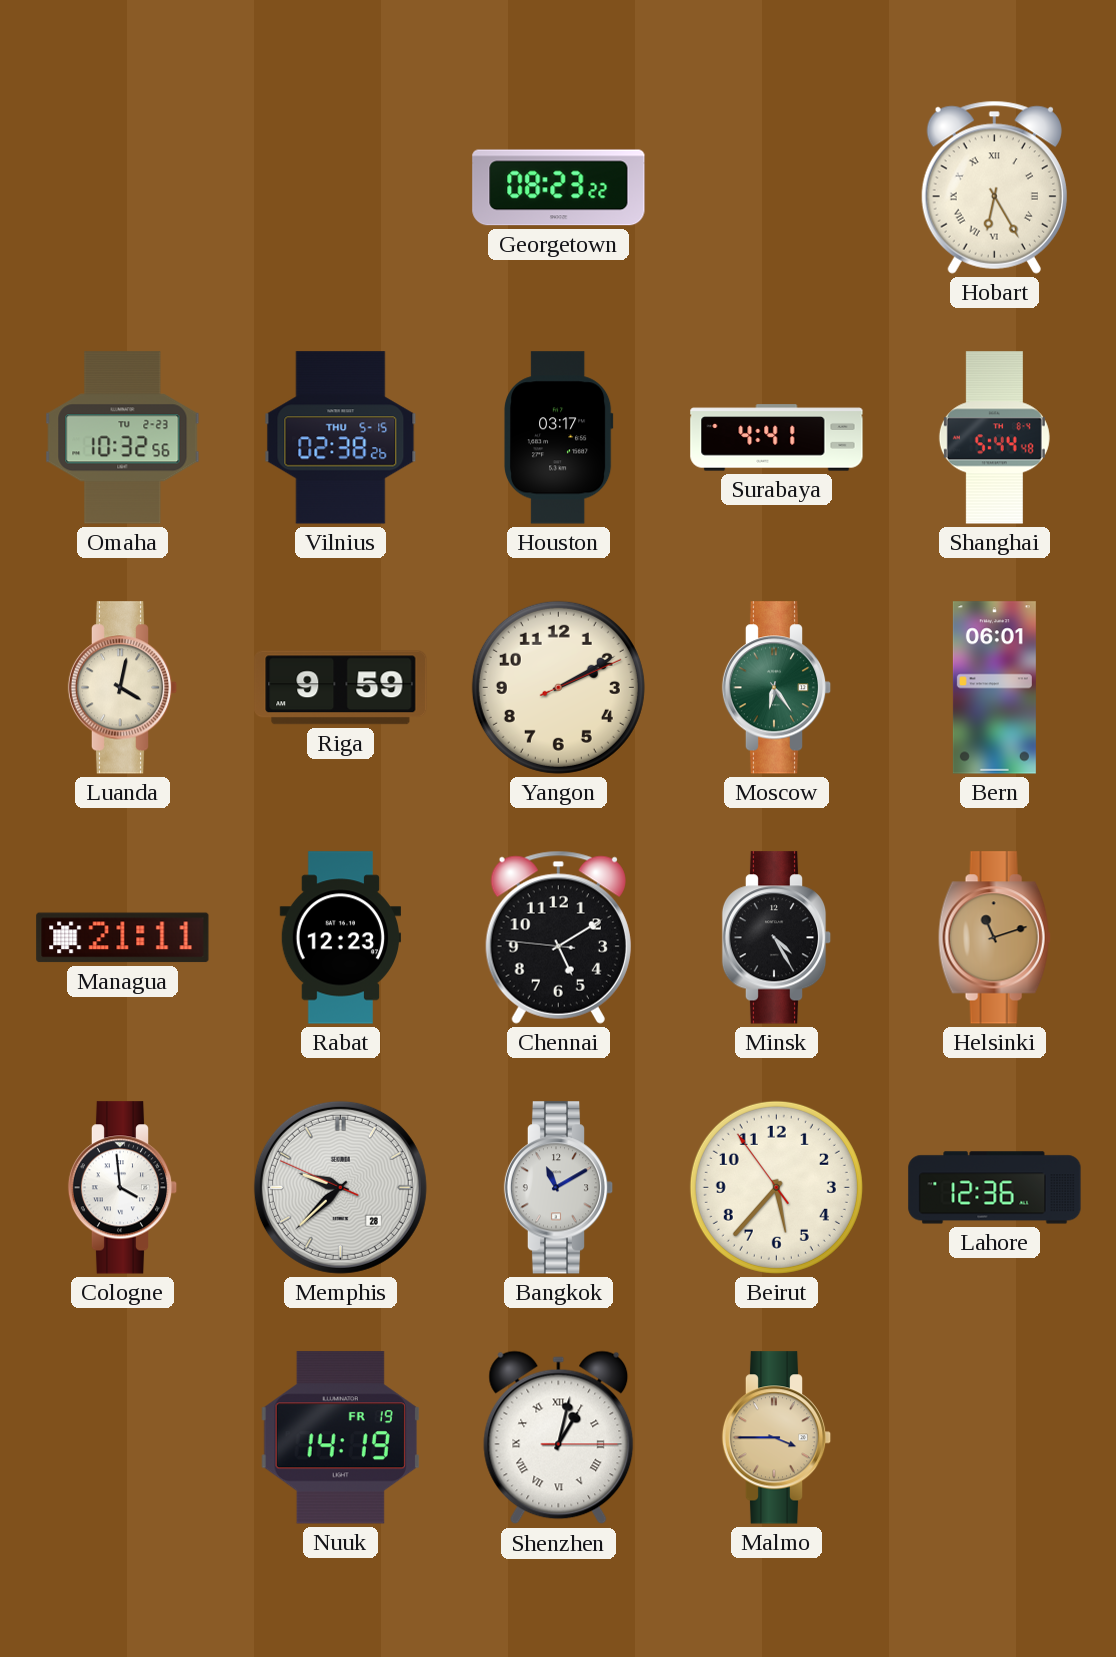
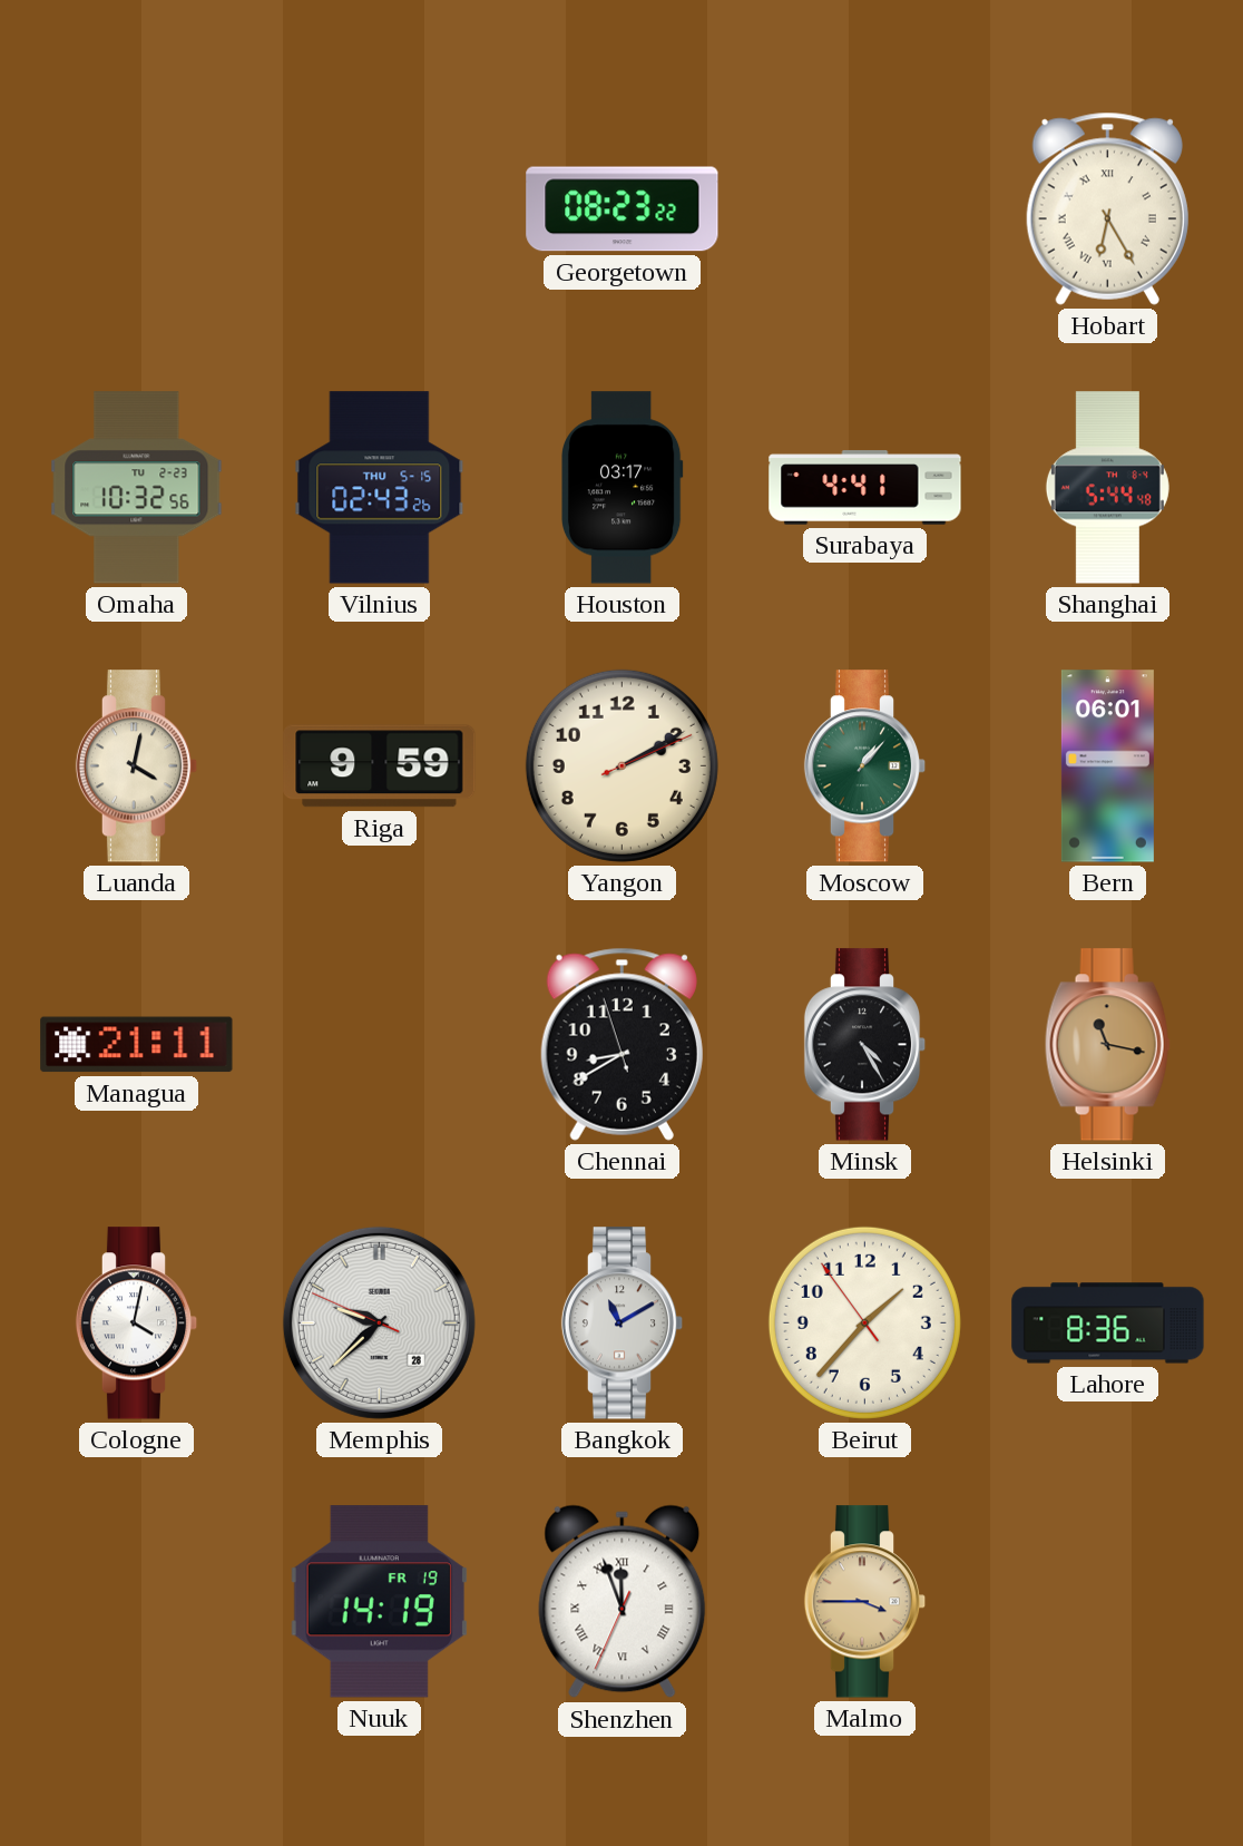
Vilnius: 02:38 -> 02:43
Moscow: 6:24 -> 1:07
Rabat: 12:23 -> none
Chennai: 5:09 -> 8:39
Helsinki: 11:12 -> 11:17
Cologne: 3:59 -> 4:02
Beirut: 5:36 -> 1:36
Lahore: 12:36 -> 8:36
Shenzhen: 1:02 -> 11:56
